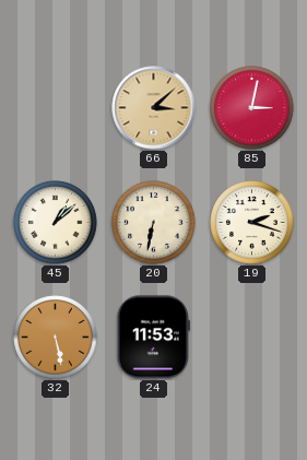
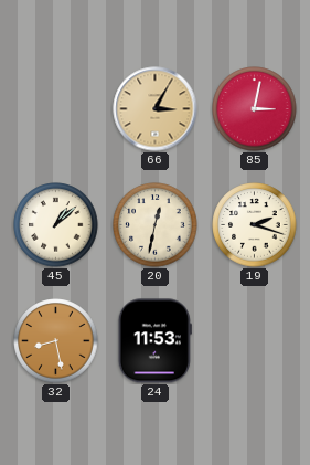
66: 3:08 -> 3:05
20: 6:32 -> 12:32
32: 5:28 -> 8:28
